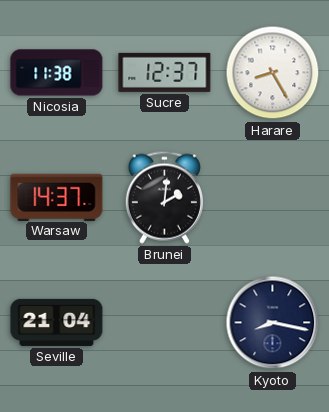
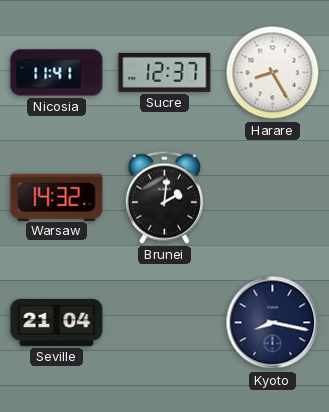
Nicosia: 11:38 -> 11:41
Warsaw: 14:37 -> 14:32
